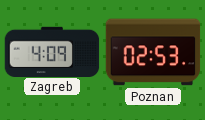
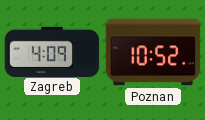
Poznan: 02:53 -> 10:52
